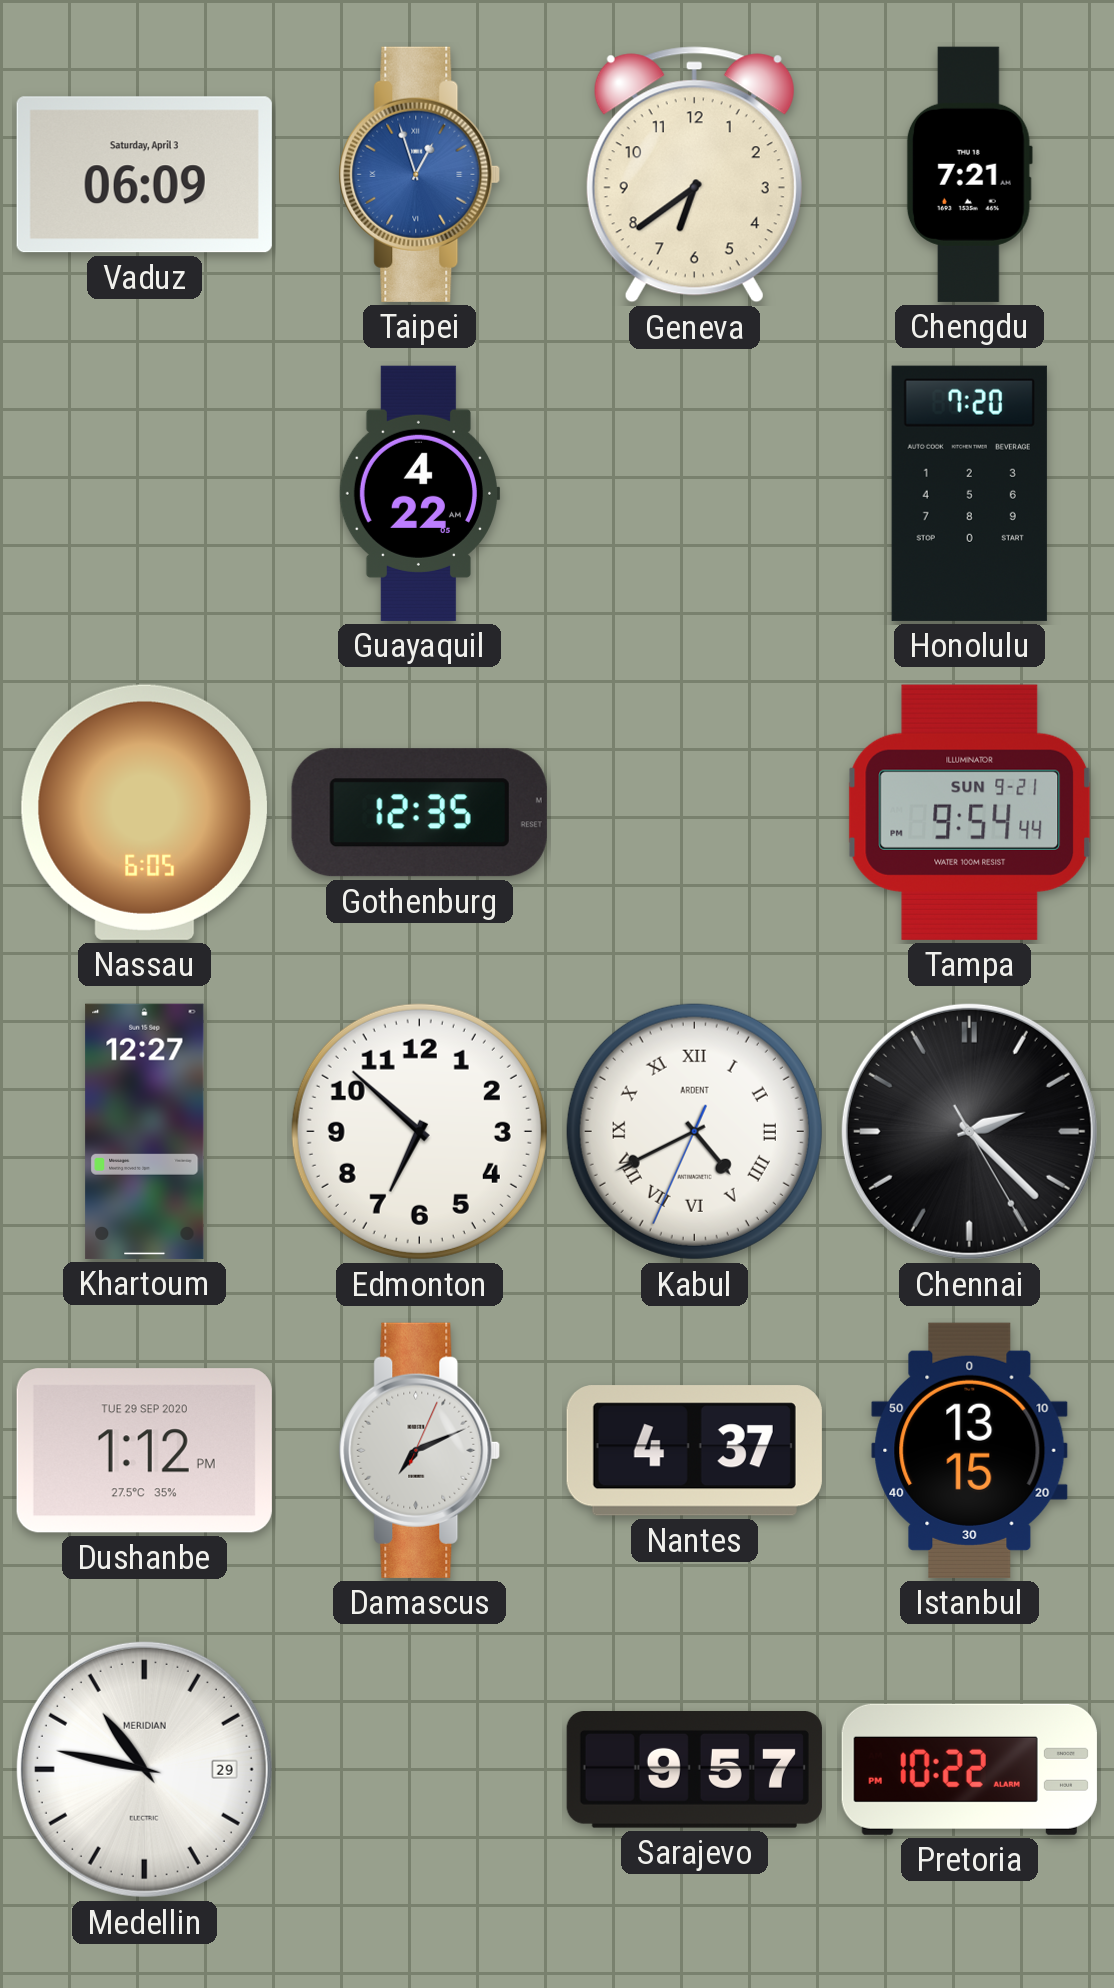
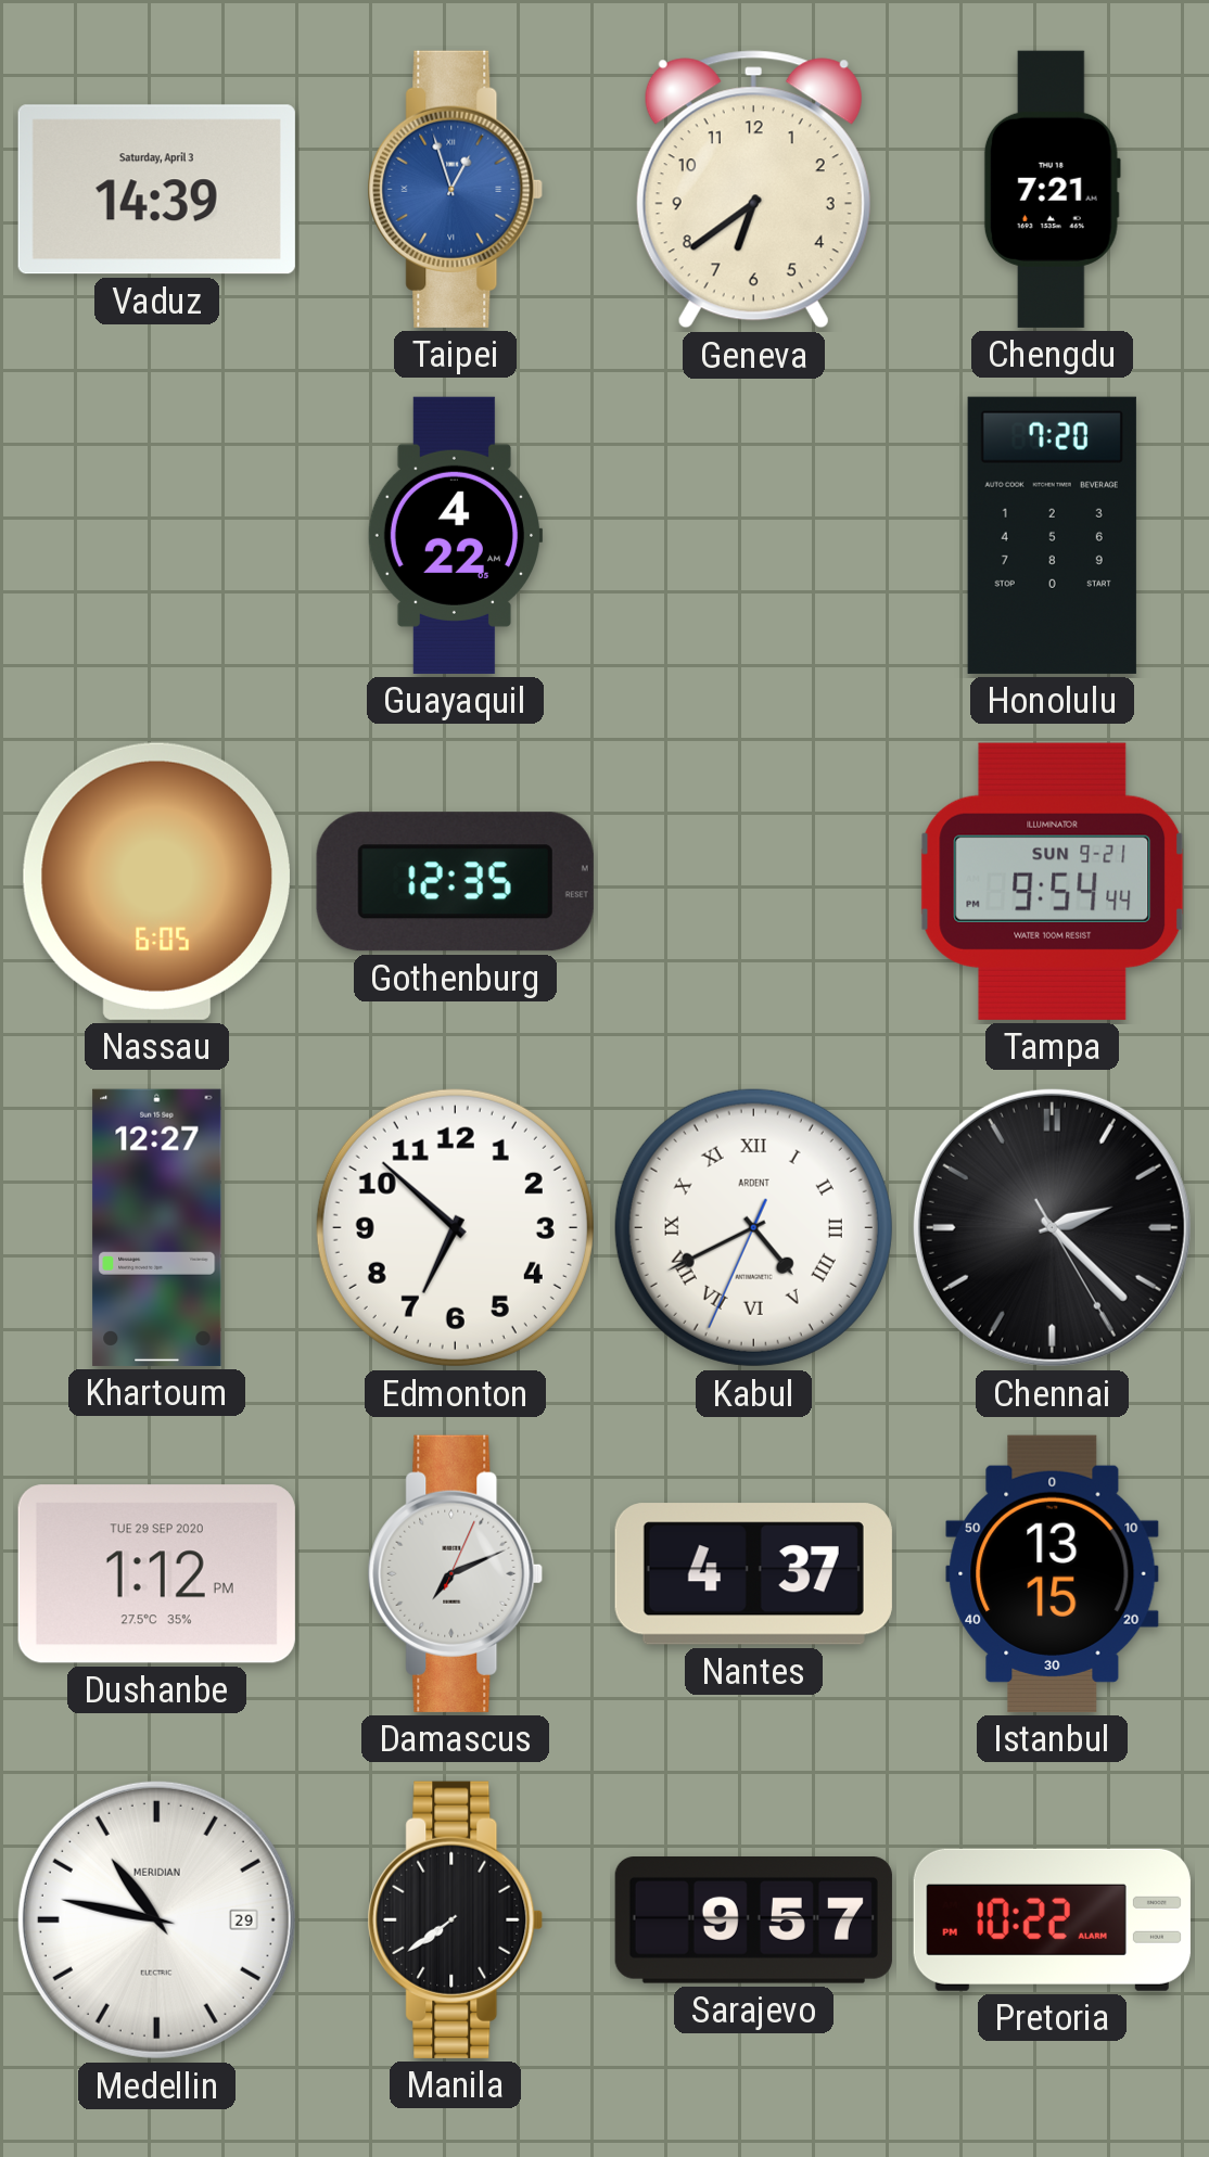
Vaduz: 06:09 -> 14:39
Manila: none -> 7:39
